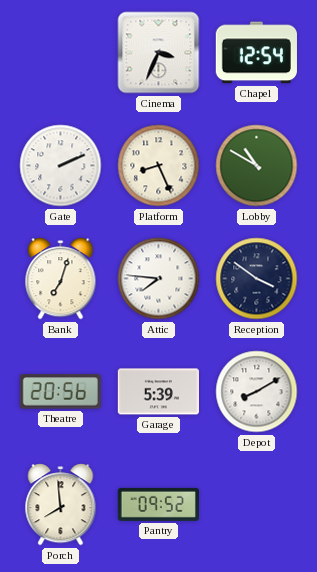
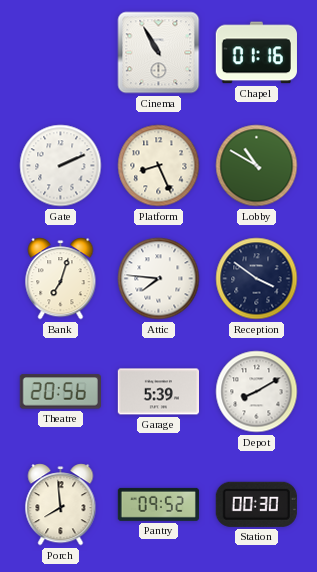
Cinema: 3:34 -> 10:55
Chapel: 12:54 -> 01:16
Station: none -> 00:30
